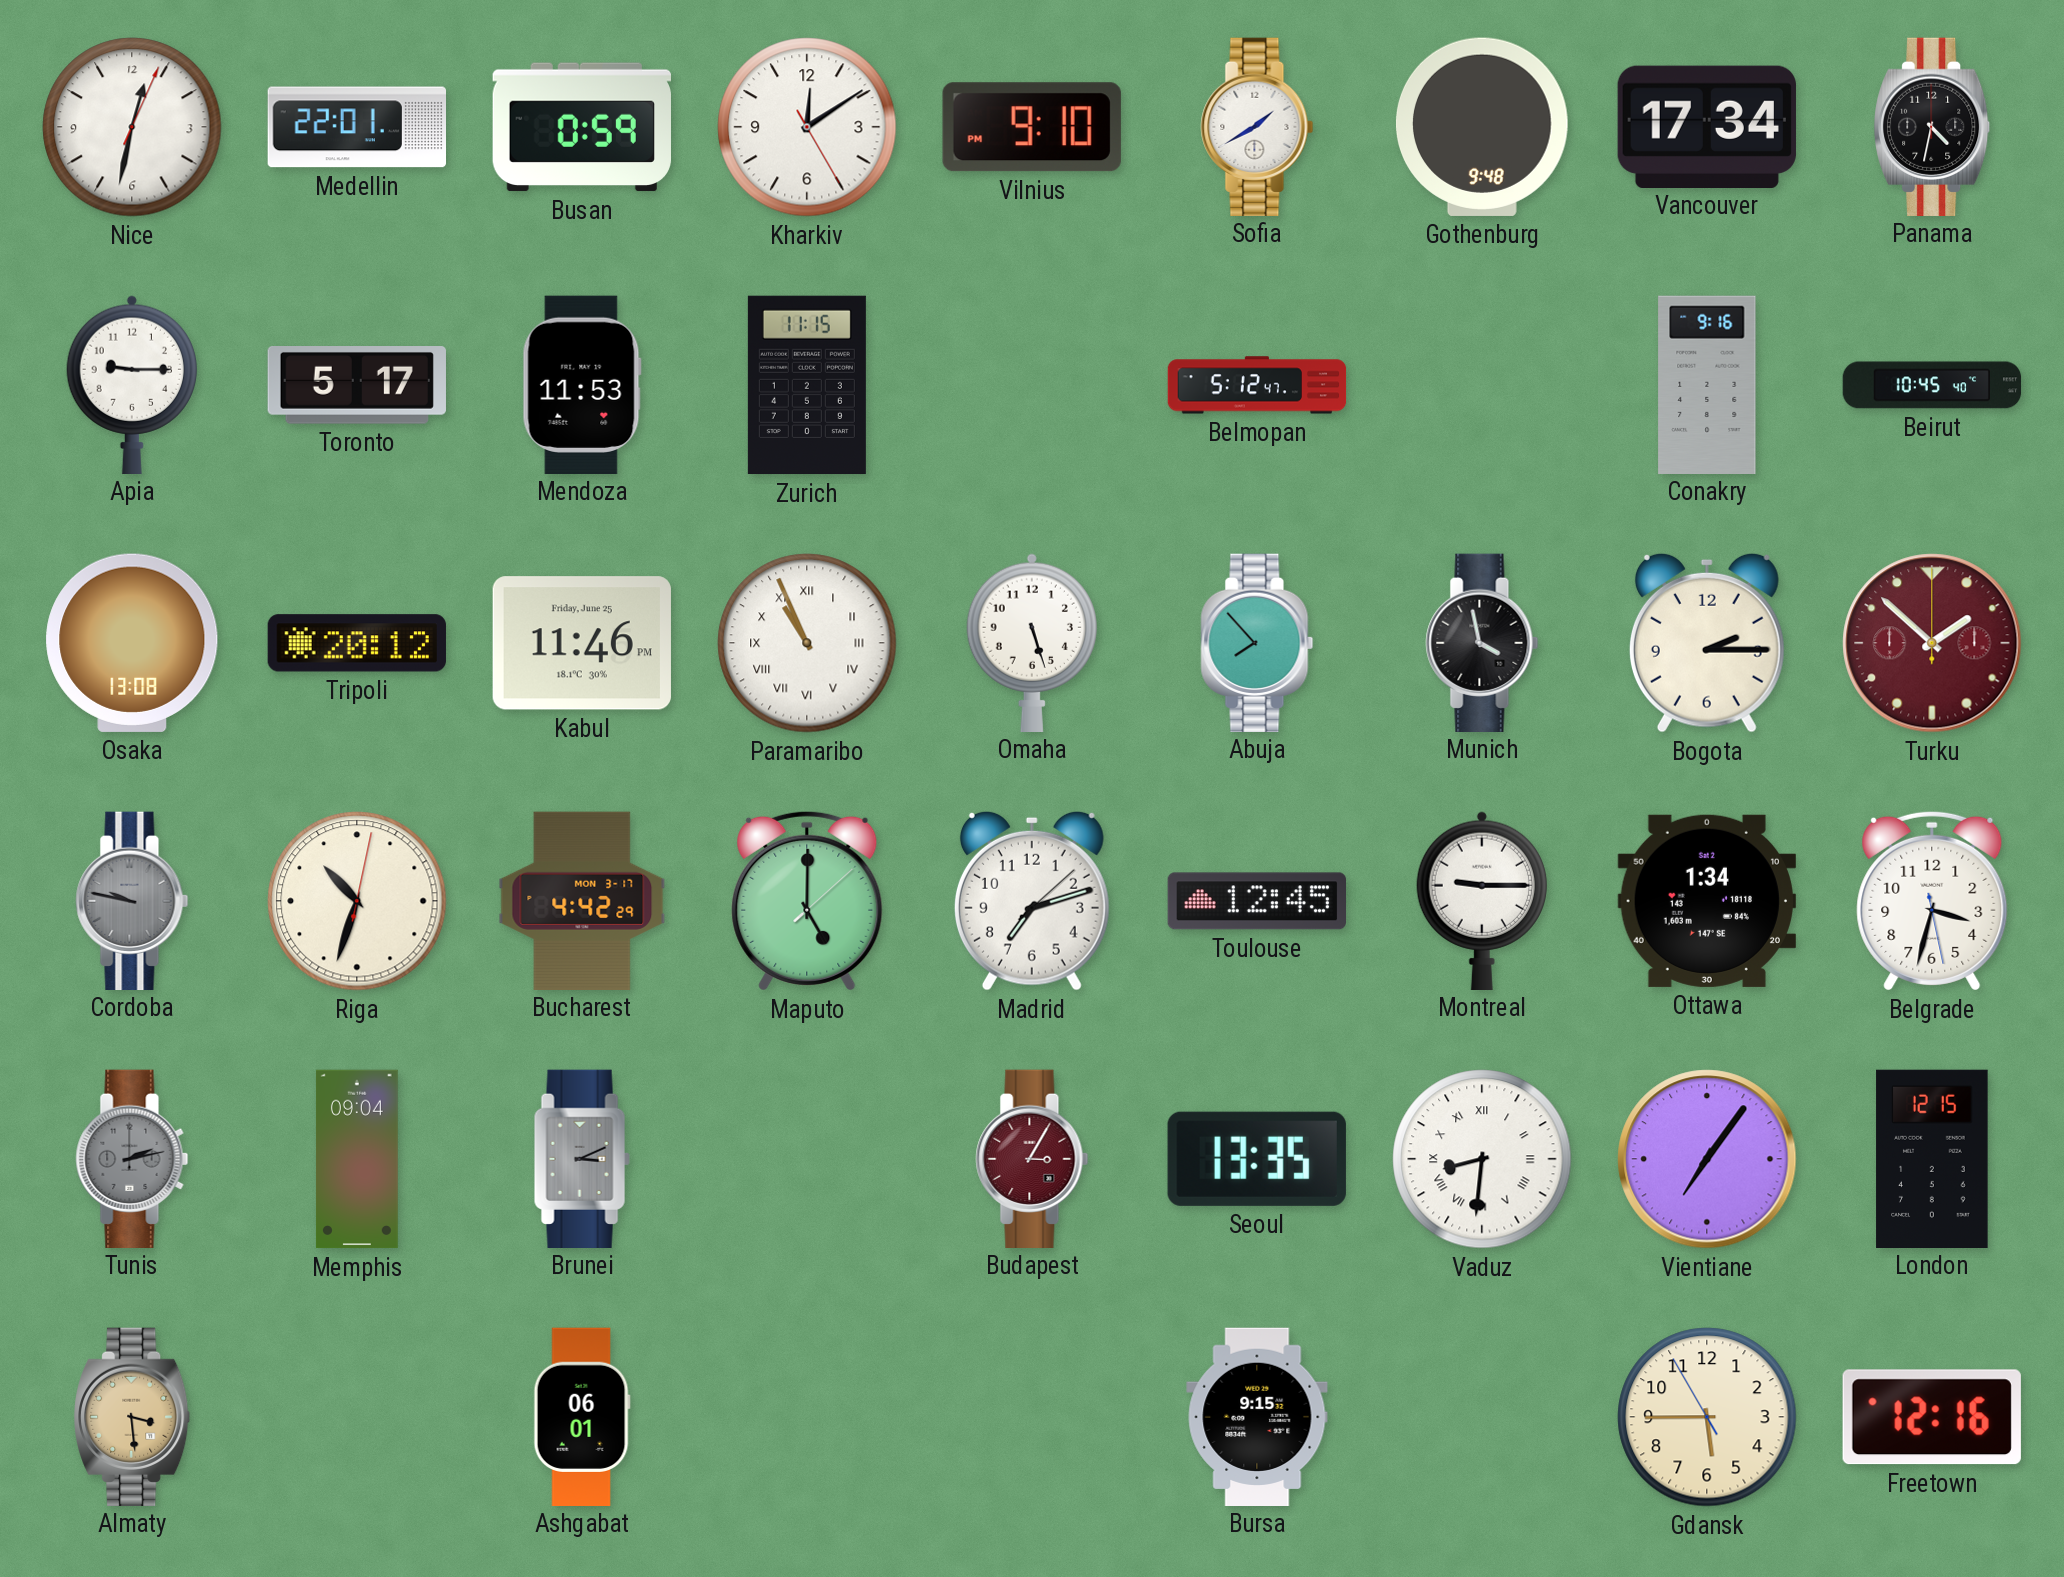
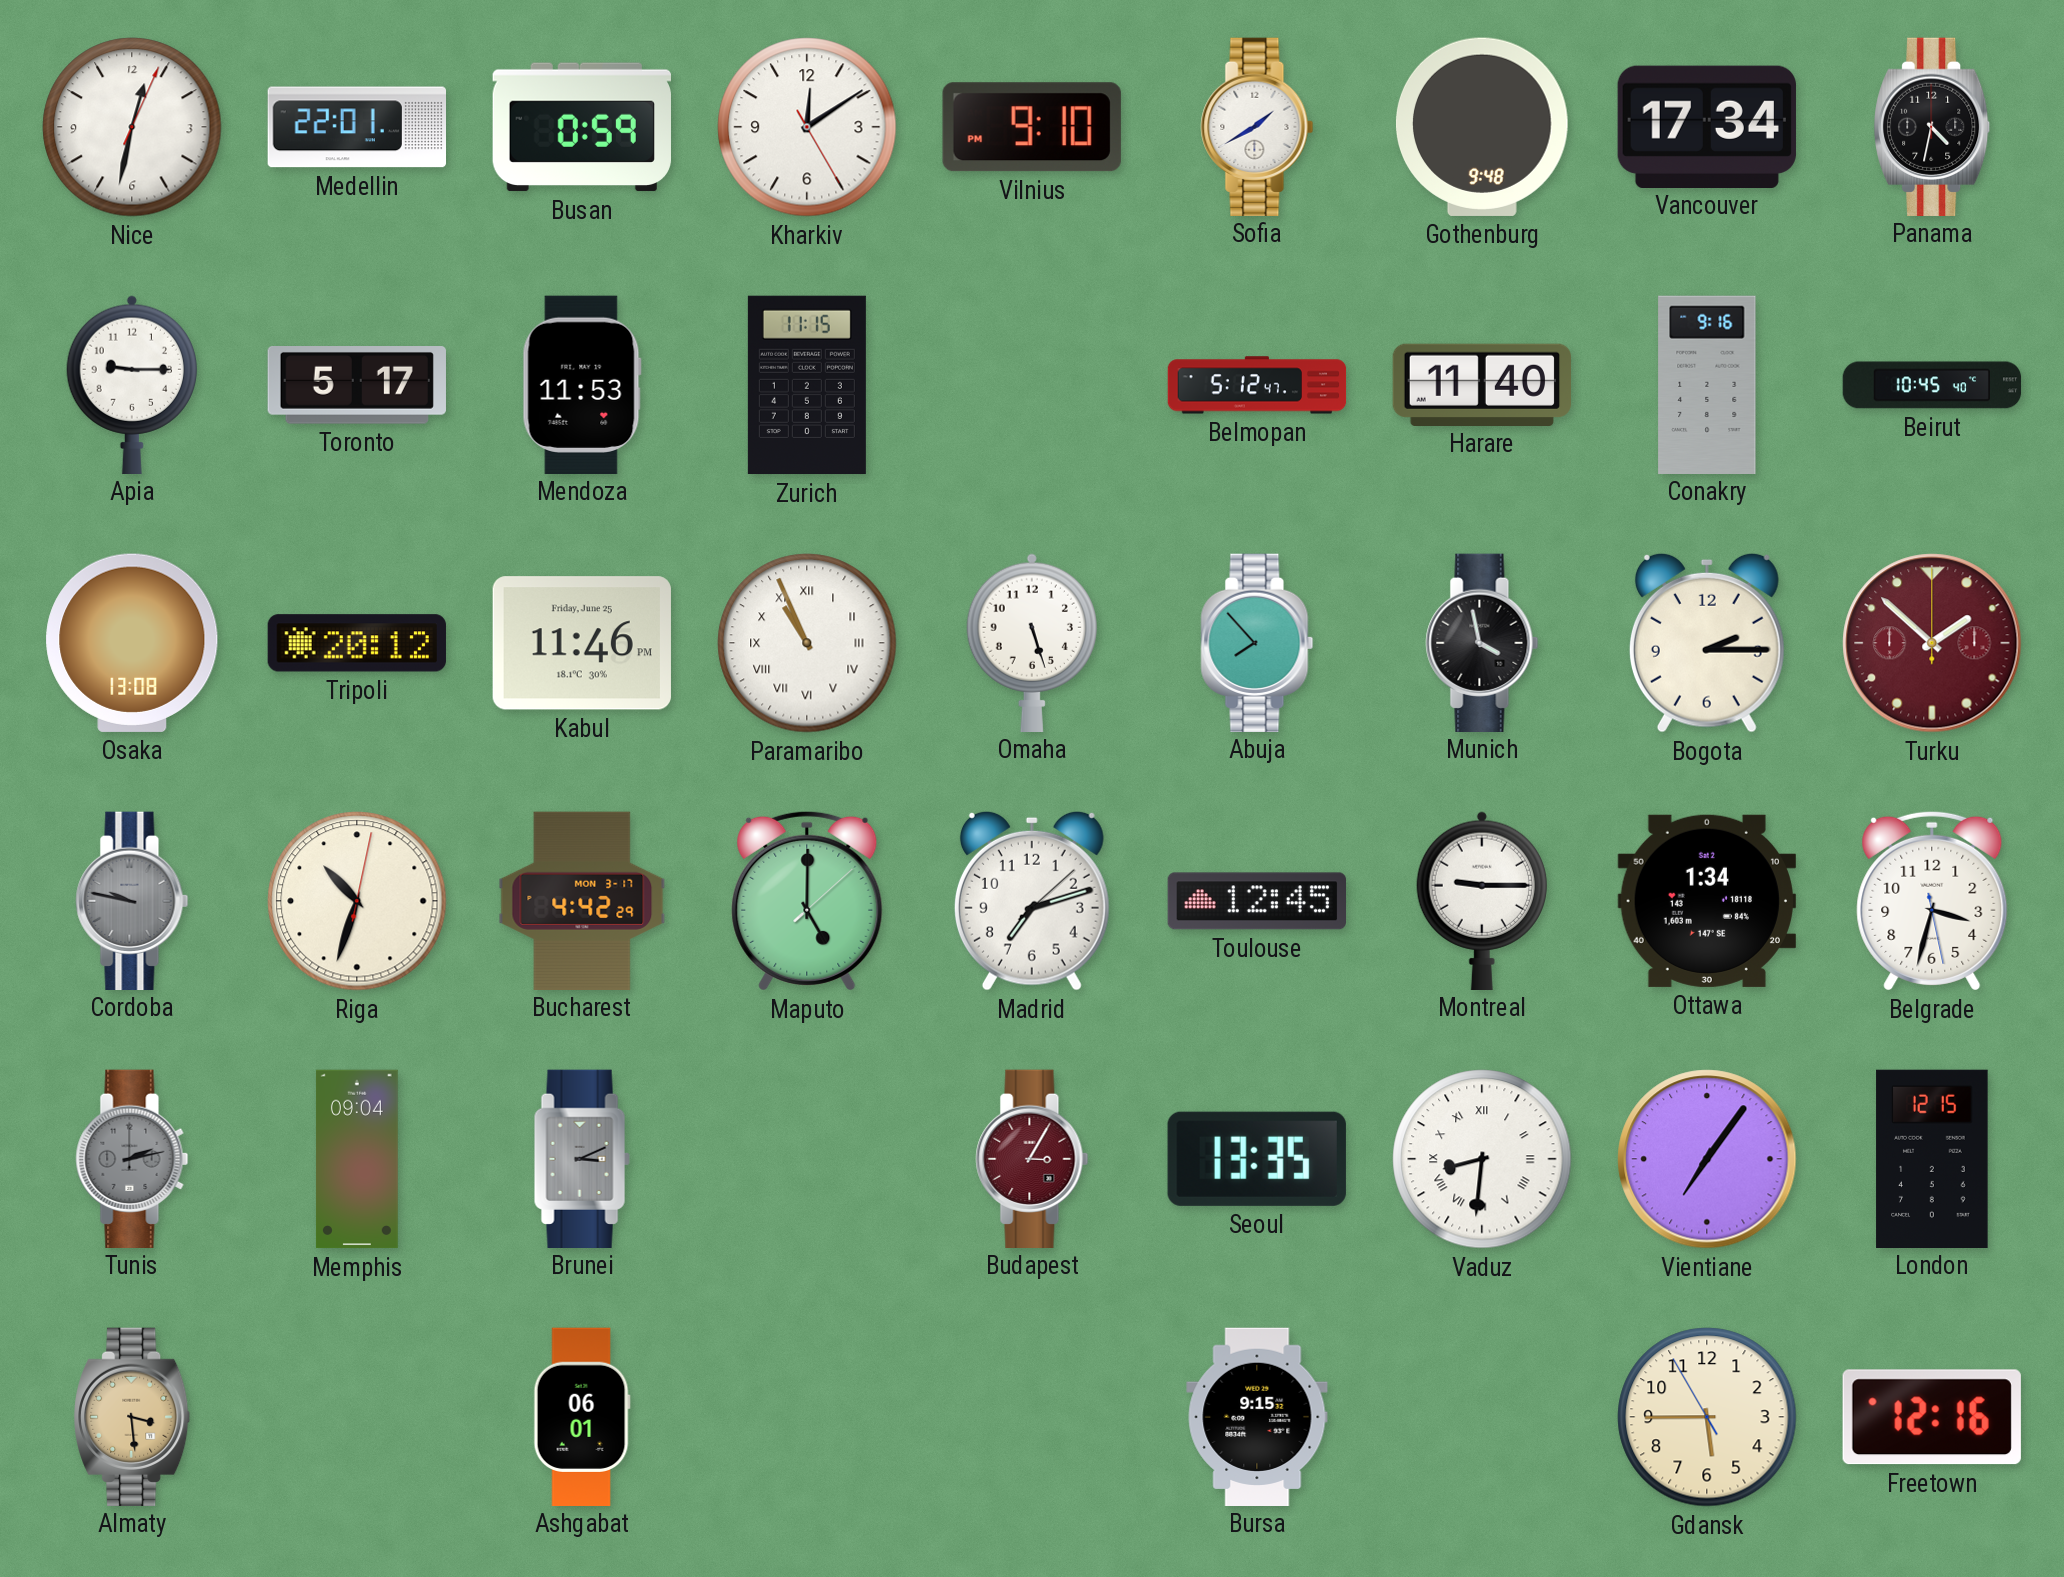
Harare: none -> 11:40
